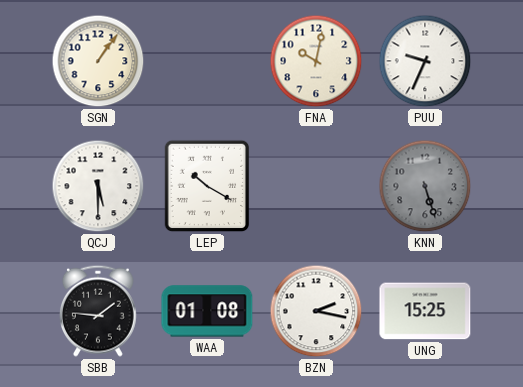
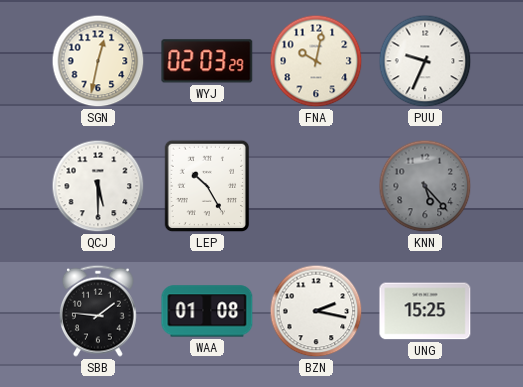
SGN: 1:06 -> 12:32
WYJ: none -> 02:03
LEP: 10:20 -> 10:25
KNN: 5:27 -> 5:23
